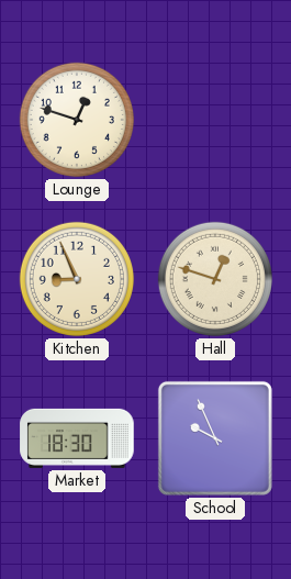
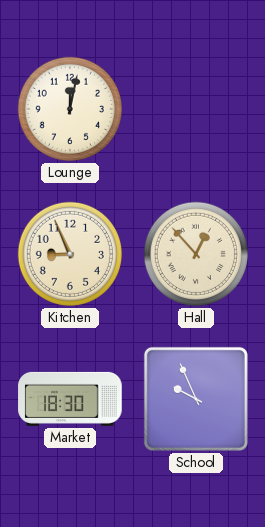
Lounge: 12:48 -> 12:02
Hall: 12:48 -> 12:53
